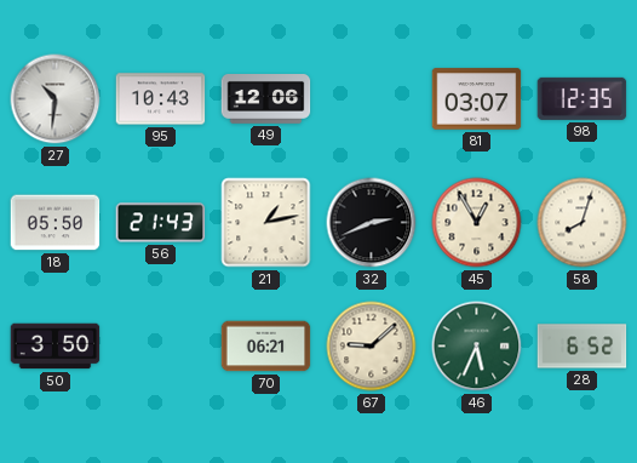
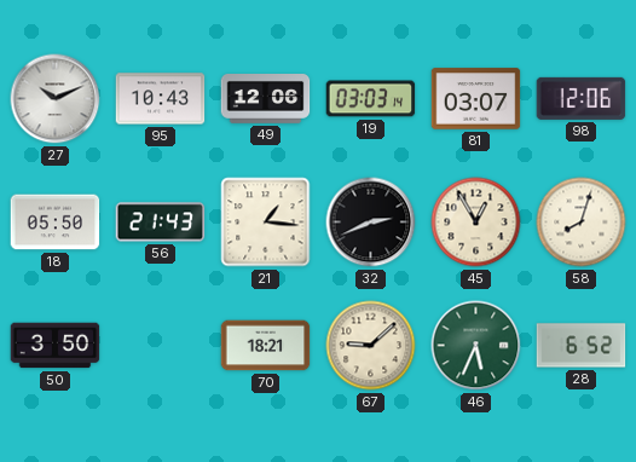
27: 10:31 -> 10:11
19: none -> 03:03
98: 12:35 -> 12:06
21: 1:13 -> 1:16
70: 06:21 -> 18:21
